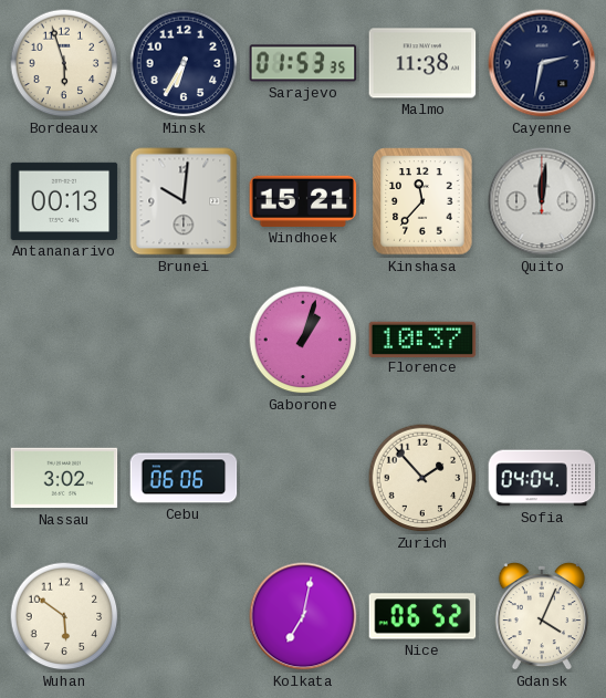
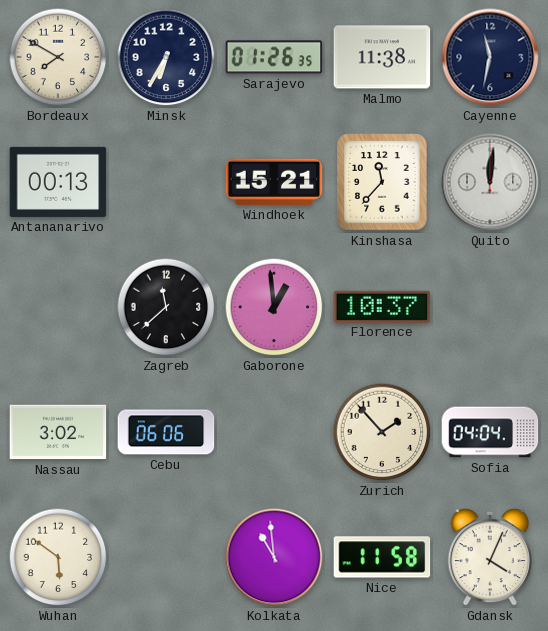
Bordeaux: 5:57 -> 7:50
Sarajevo: 01:53 -> 01:26
Cayenne: 2:32 -> 11:32
Brunei: 10:01 -> none
Zagreb: none -> 11:38
Gaborone: 1:03 -> 12:59
Kolkata: 7:02 -> 10:59
Nice: 06:52 -> 11:58
